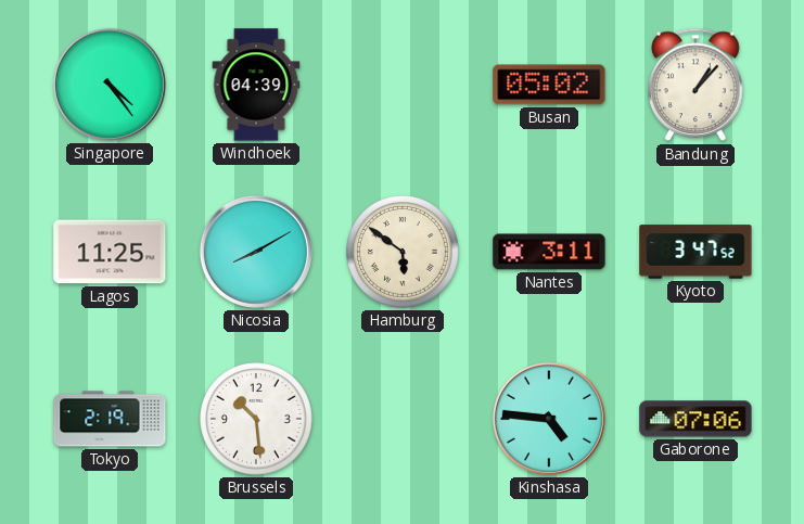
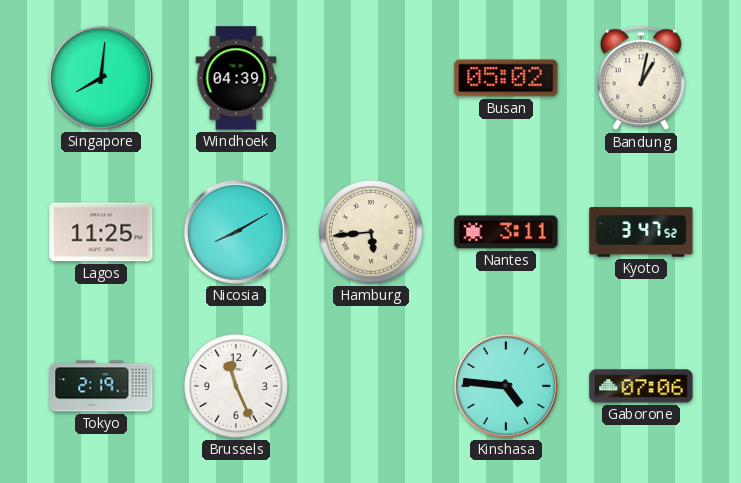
Singapore: 4:24 -> 8:01
Bandung: 1:07 -> 1:02
Hamburg: 5:51 -> 5:44
Brussels: 10:29 -> 11:26
